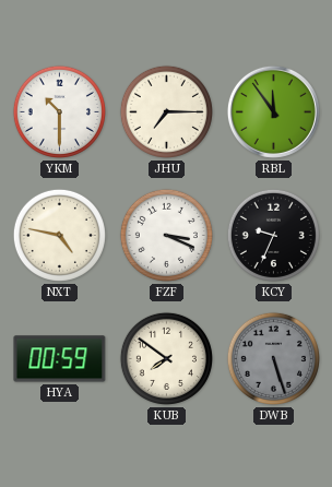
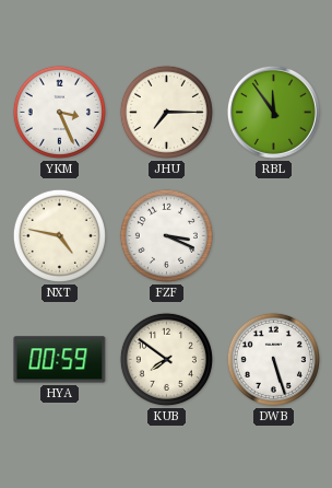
YKM: 10:30 -> 3:26
KCY: 9:34 -> none
DWB dial: grey -> white
